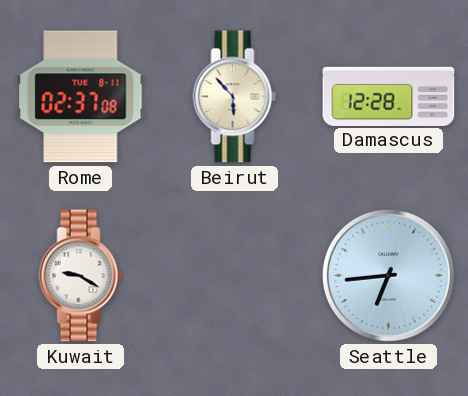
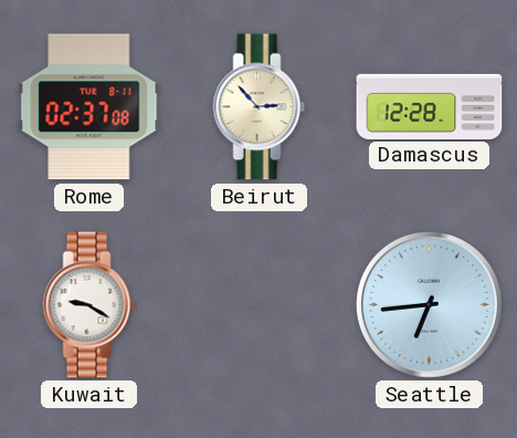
Beirut: 5:53 -> 2:53
